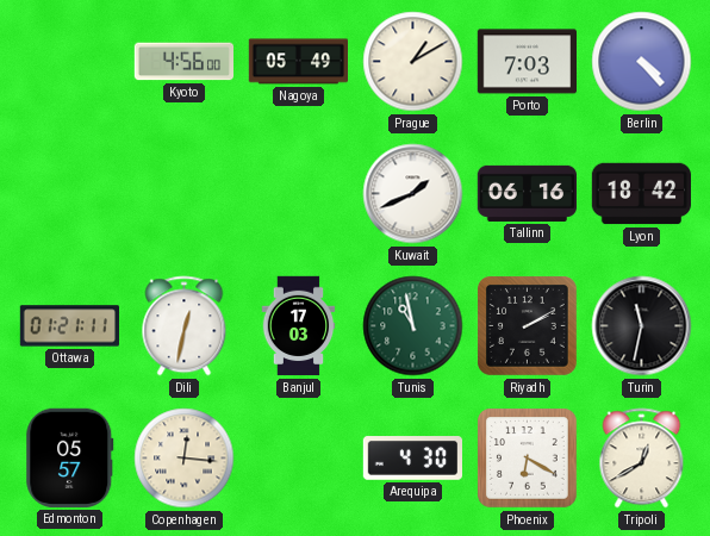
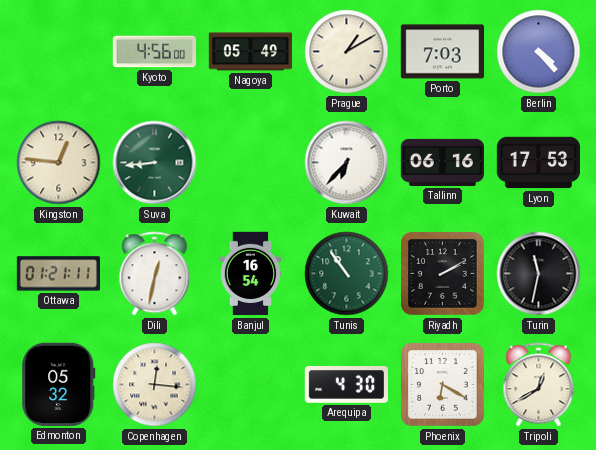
Kingston: none -> 12:46
Suva: none -> 8:44
Kuwait: 1:41 -> 6:37
Lyon: 18:42 -> 17:53
Banjul: 17:03 -> 16:54
Tunis: 10:58 -> 10:54
Edmonton: 05:57 -> 05:32
